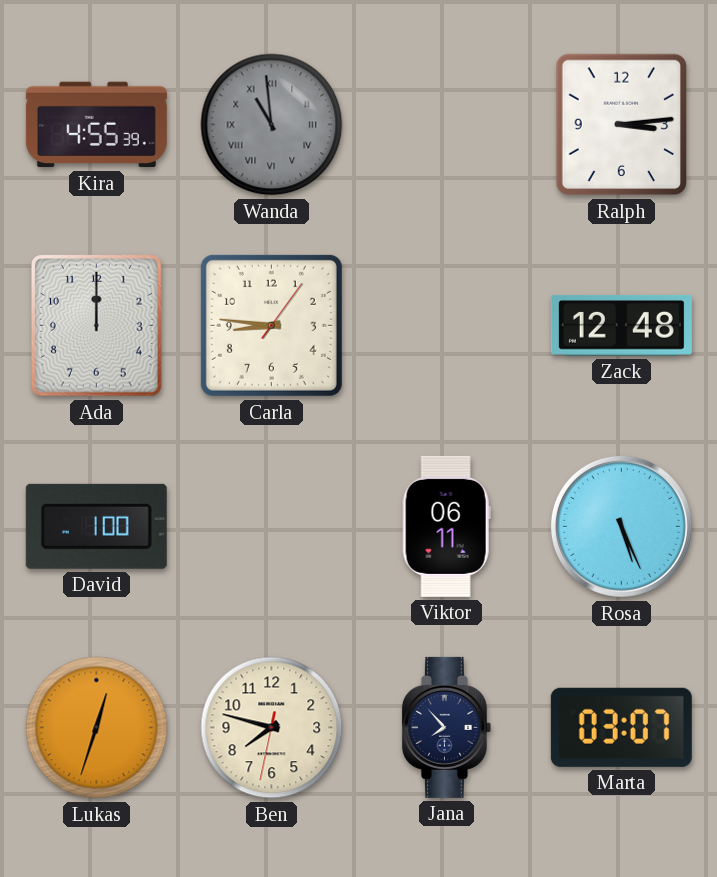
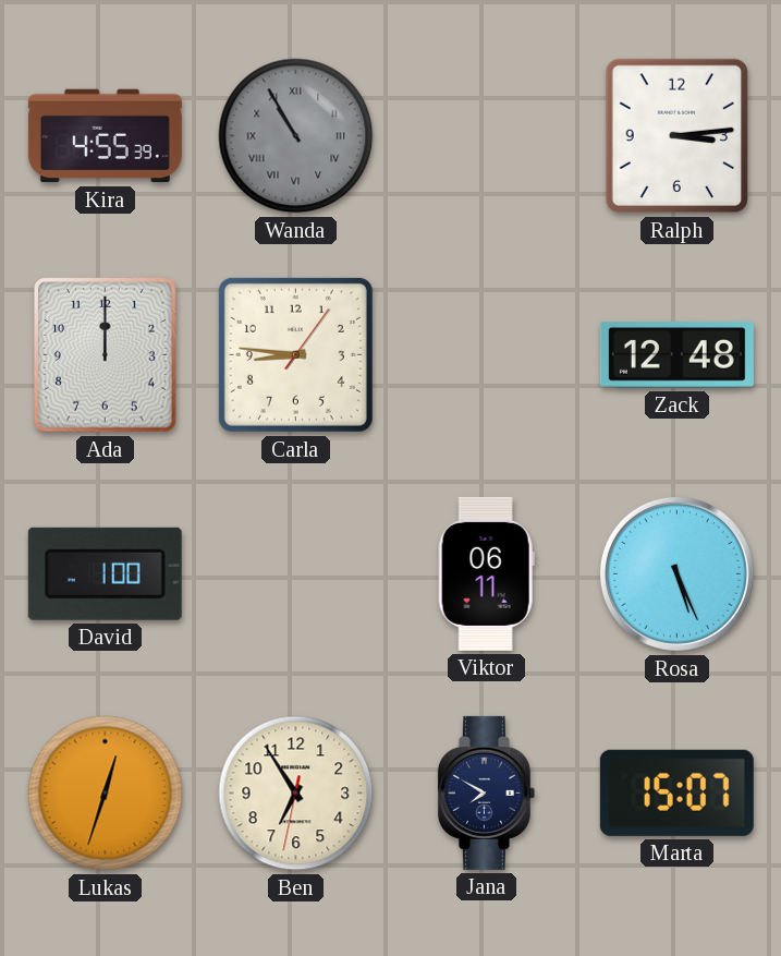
Wanda: 10:59 -> 10:55
Ben: 7:47 -> 6:54
Jana: 7:53 -> 7:50
Marta: 03:07 -> 15:07
